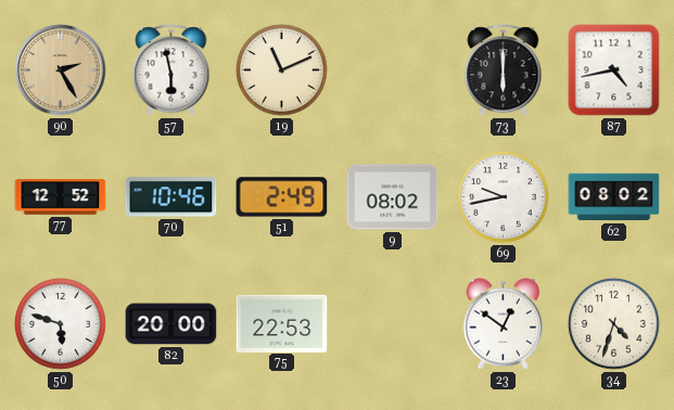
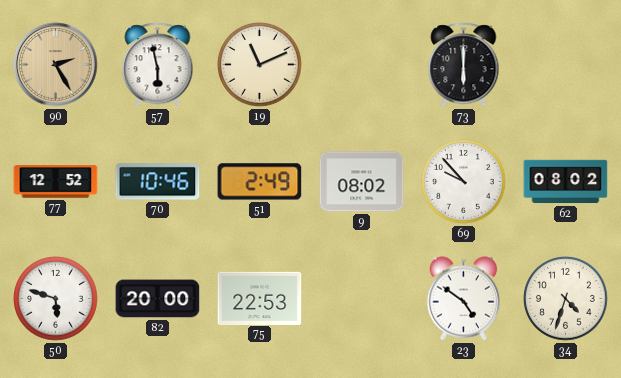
87: 4:43 -> none
69: 9:43 -> 9:53
23: 12:51 -> 4:51
